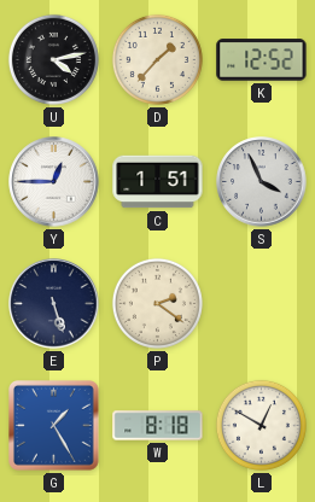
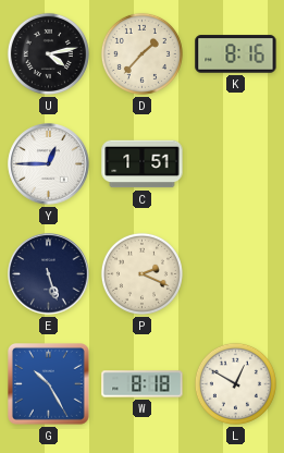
K: 12:52 -> 8:16
S: 3:56 -> none
P: 2:21 -> 2:19
G: 1:25 -> 10:25
